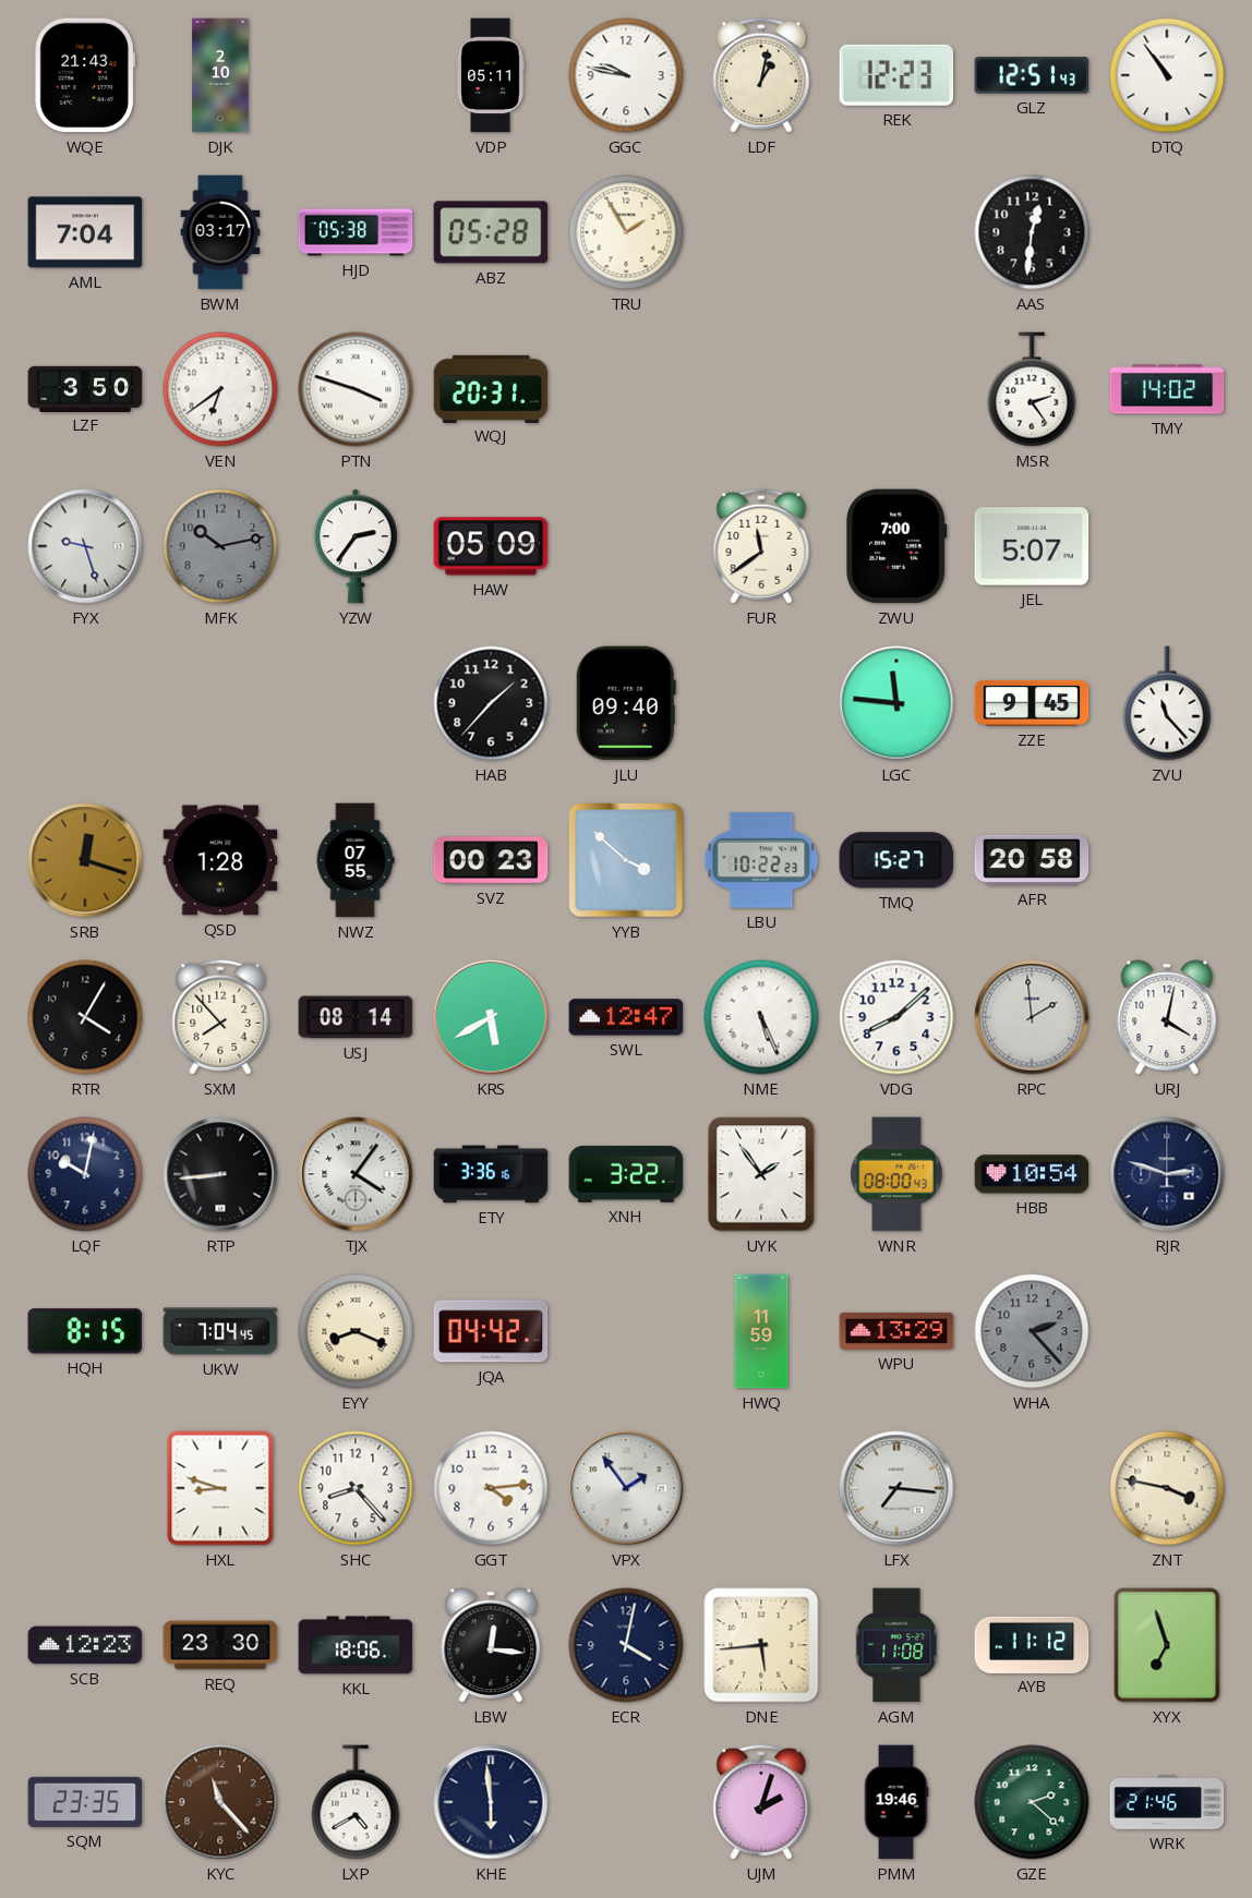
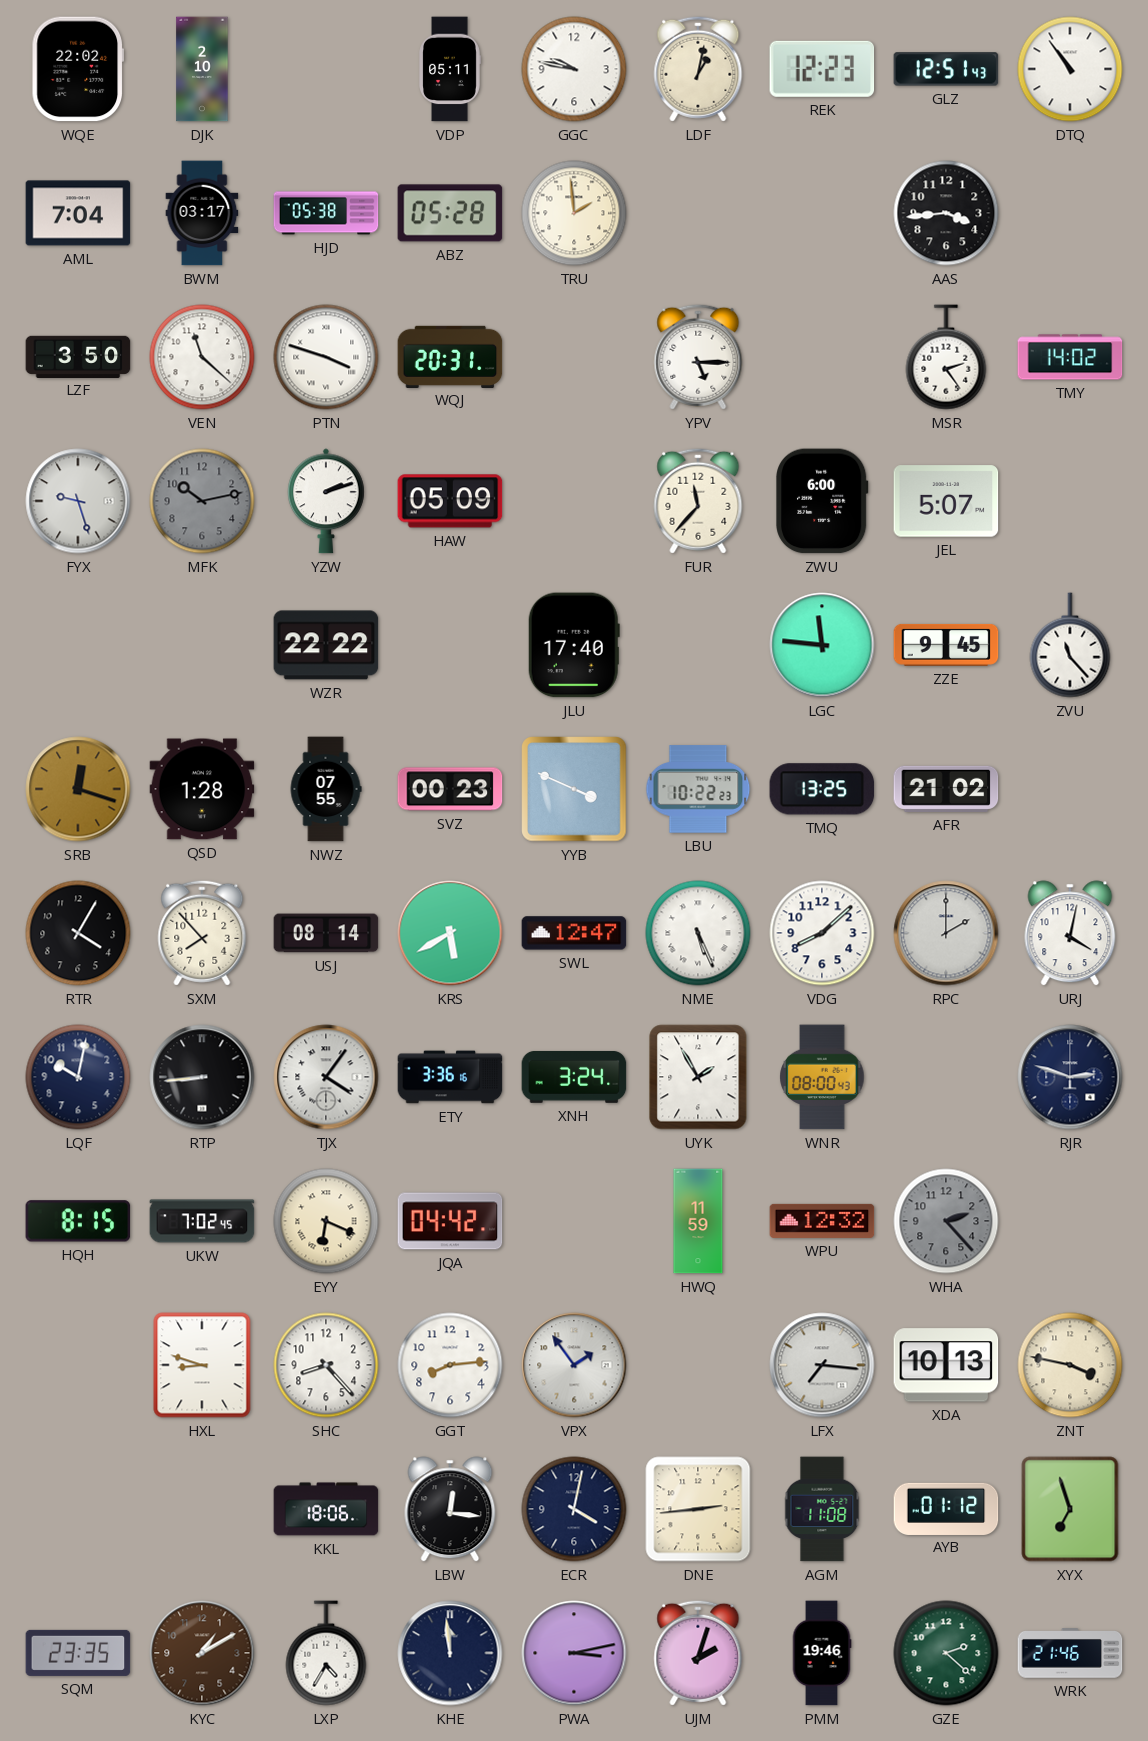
WQE: 21:43 -> 22:02
TRU: 1:55 -> 1:59
AAS: 12:31 -> 3:44
VEN: 6:39 -> 11:22
YPV: none -> 5:15
YZW: 2:36 -> 2:12
FUR: 11:39 -> 11:37
ZWU: 7:00 -> 6:00
WZR: none -> 22:22
HAB: 1:37 -> none
JLU: 09:40 -> 17:40
YYB: 3:52 -> 3:49
TMQ: 15:27 -> 13:25
AFR: 20:58 -> 21:02
RPC: 1:59 -> 2:00
XNH: 3:22 -> 3:24
UYK: 1:54 -> 1:55
HBB: 10:54 -> none
UKW: 7:04 -> 7:02
EYY: 8:19 -> 6:19
WPU: 13:29 -> 12:32
GGT: 4:14 -> 8:14
XDA: none -> 10:13
SCB: 12:23 -> none
REQ: 23:30 -> none
DNE: 5:44 -> 2:44
AYB: 11:12 -> 01:12
KYC: 11:23 -> 1:10
LXP: 4:40 -> 4:35
KHE: 5:59 -> 11:59
PWA: none -> 3:13
